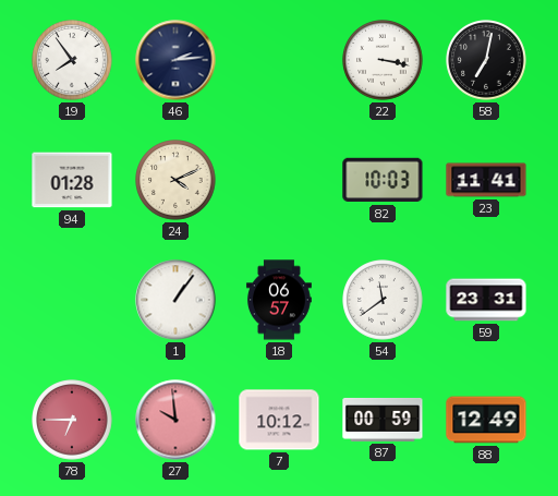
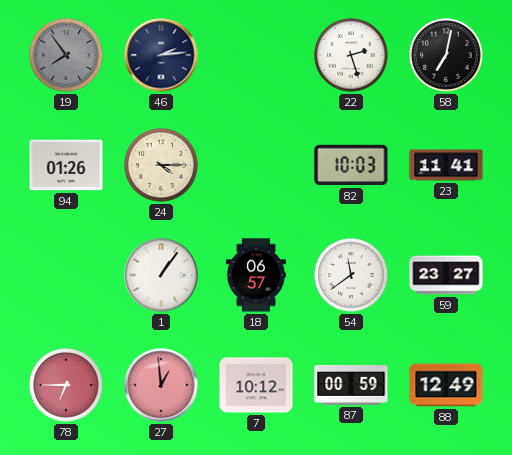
19 dial: white -> grey
22: 3:17 -> 2:27
94: 01:28 -> 01:26
24: 4:11 -> 4:15
59: 23:31 -> 23:27
27: 9:59 -> 12:59
